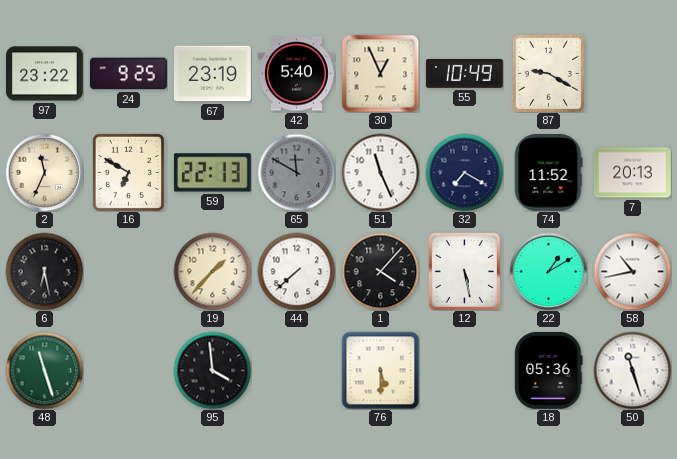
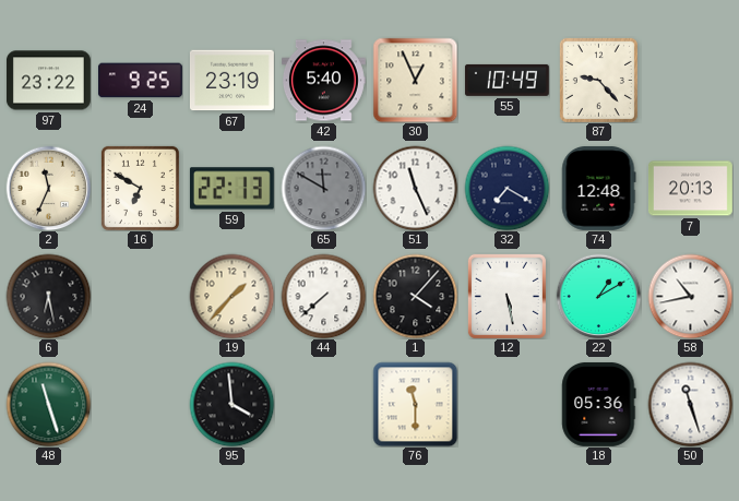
87: 9:20 -> 9:23
74: 11:52 -> 12:48
76: 5:30 -> 11:30
